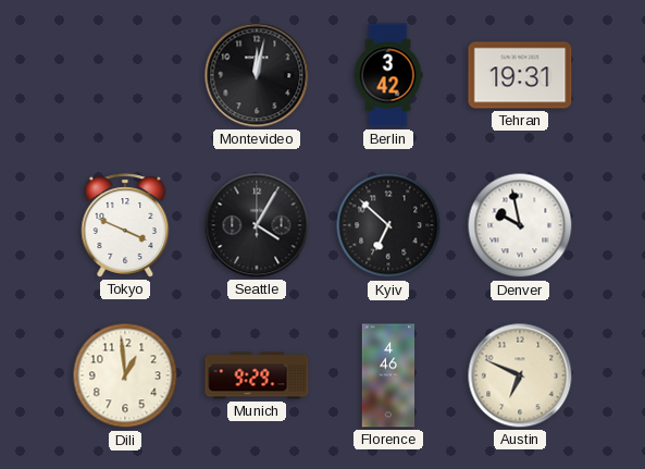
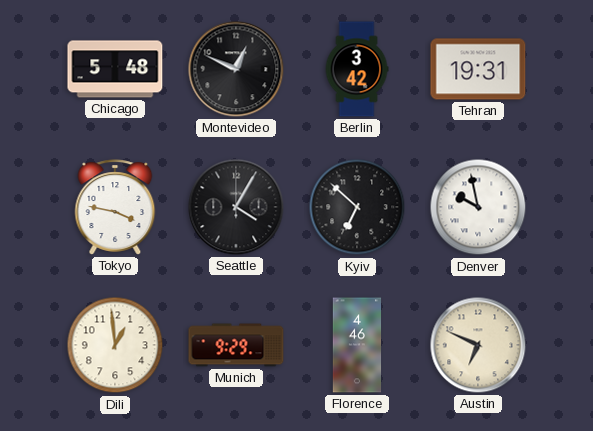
Chicago: none -> 5:48
Montevideo: 12:02 -> 12:49
Tokyo: 3:49 -> 3:47
